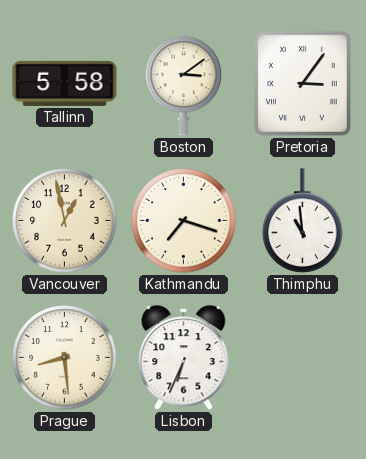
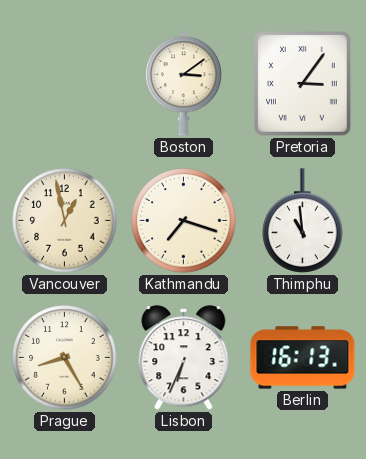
Tallinn: 5:58 -> none
Prague: 8:29 -> 8:25
Berlin: none -> 16:13
